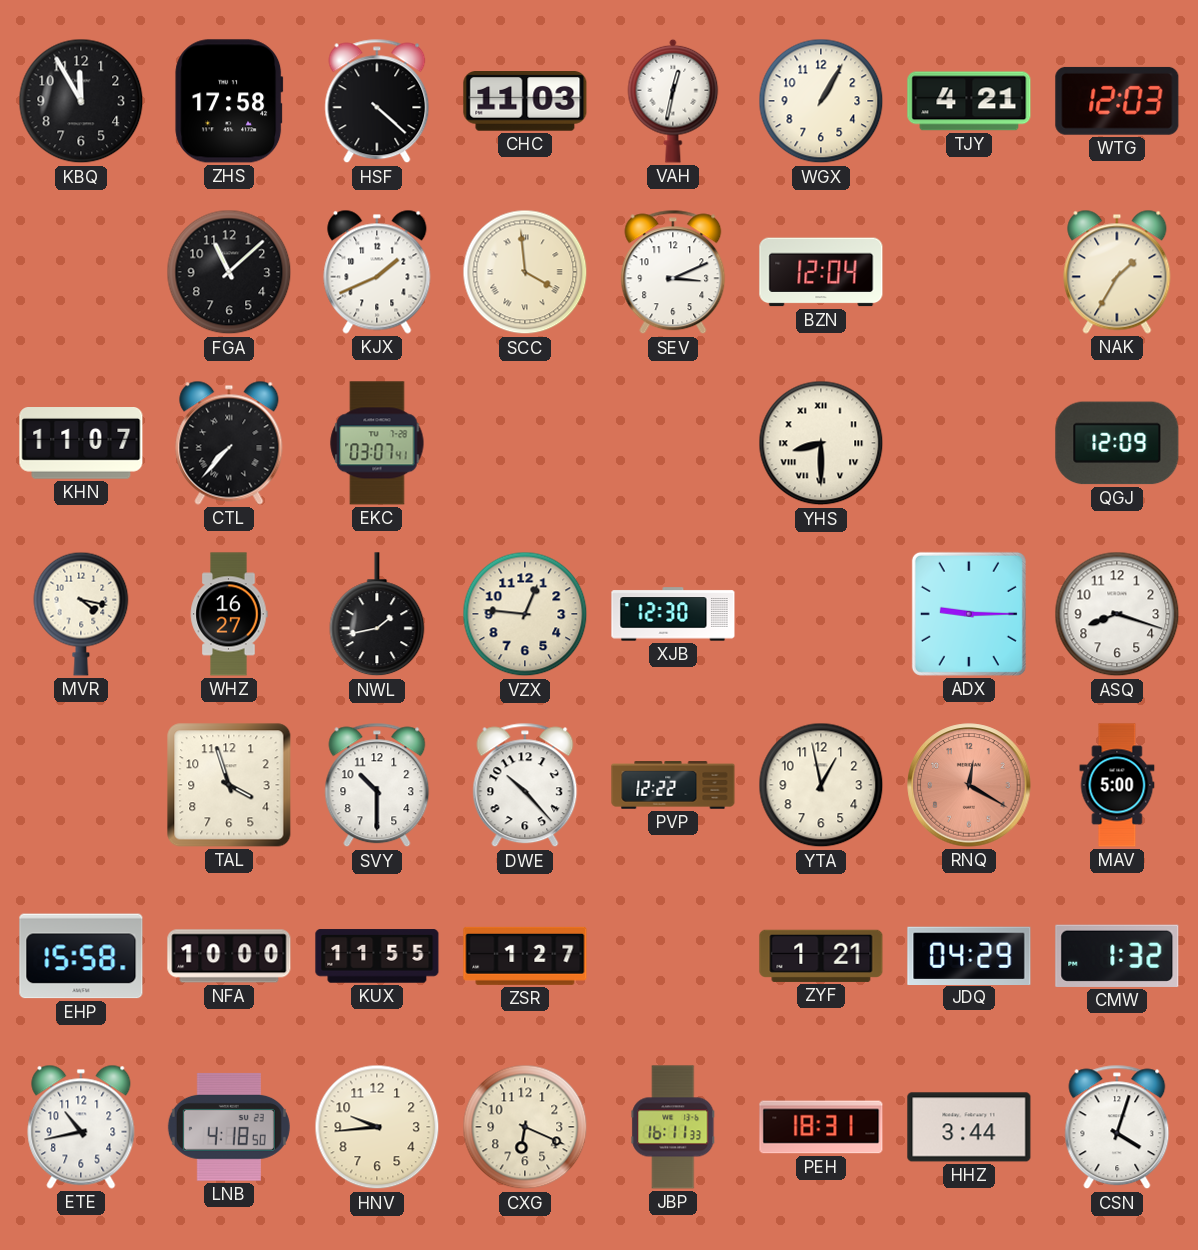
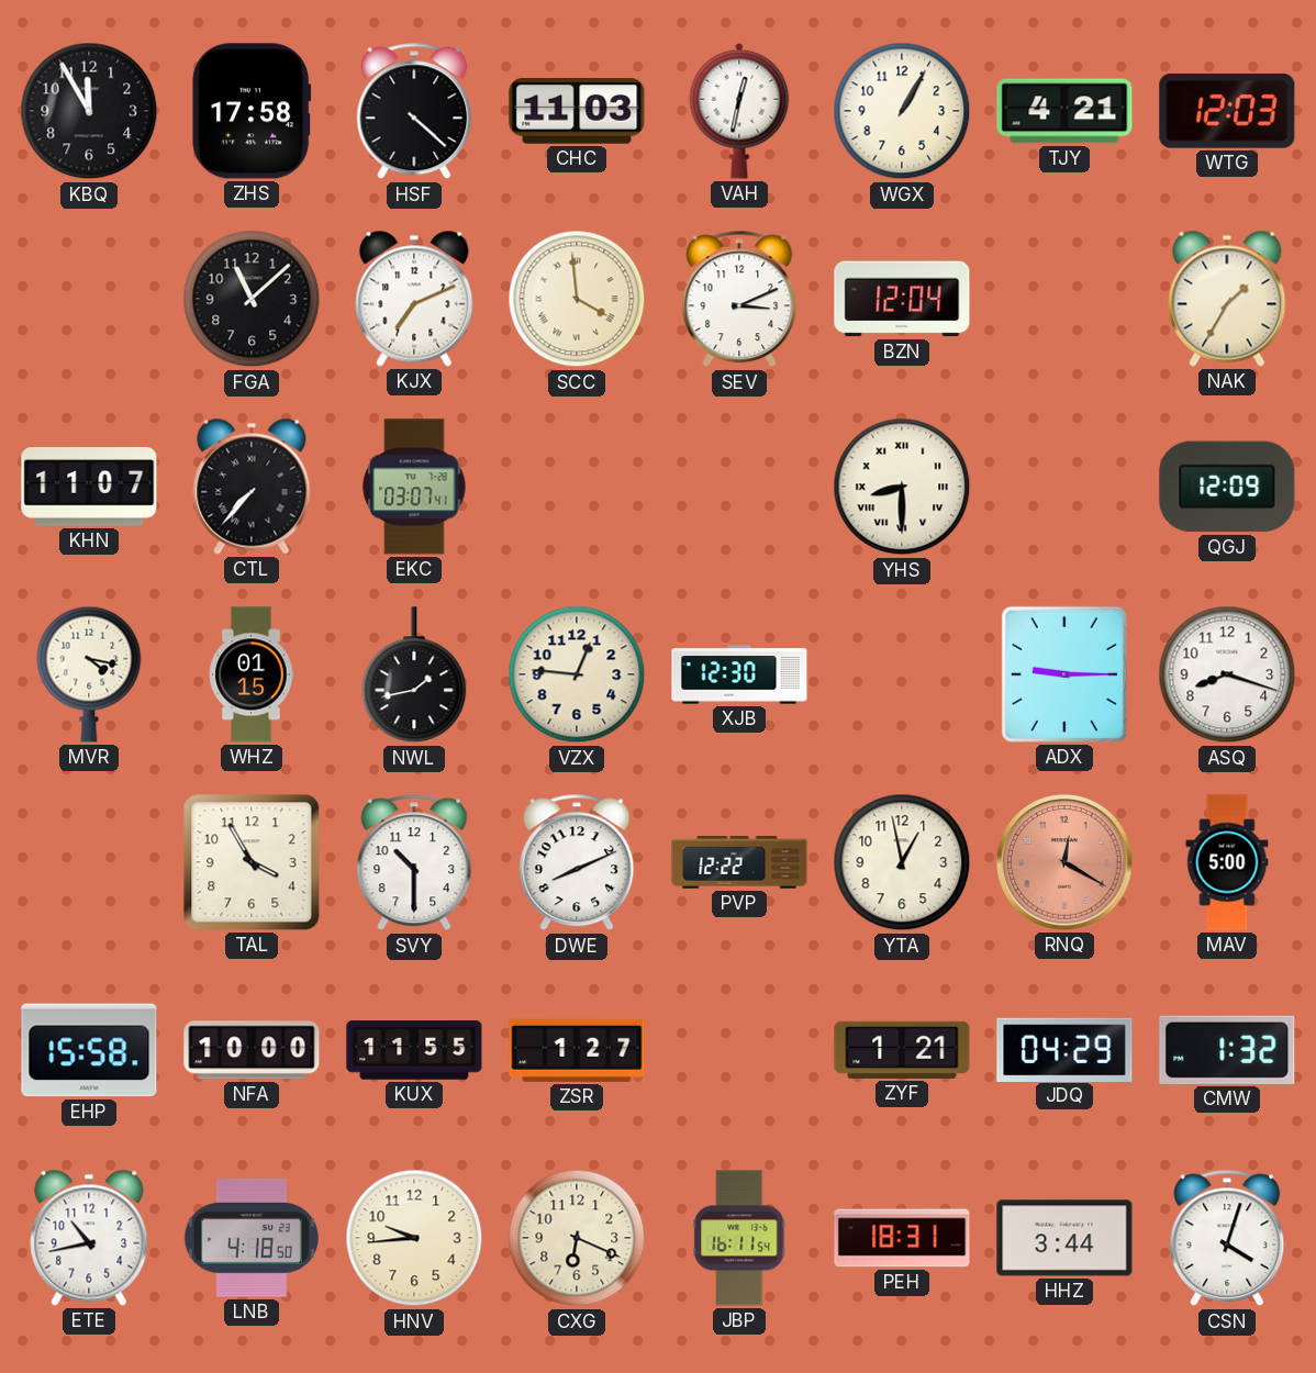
KJX: 1:41 -> 7:11
WHZ: 16:27 -> 01:15
TAL: 3:57 -> 3:55
DWE: 10:23 -> 8:11
JBP: 16:11:33 -> 16:11:54
